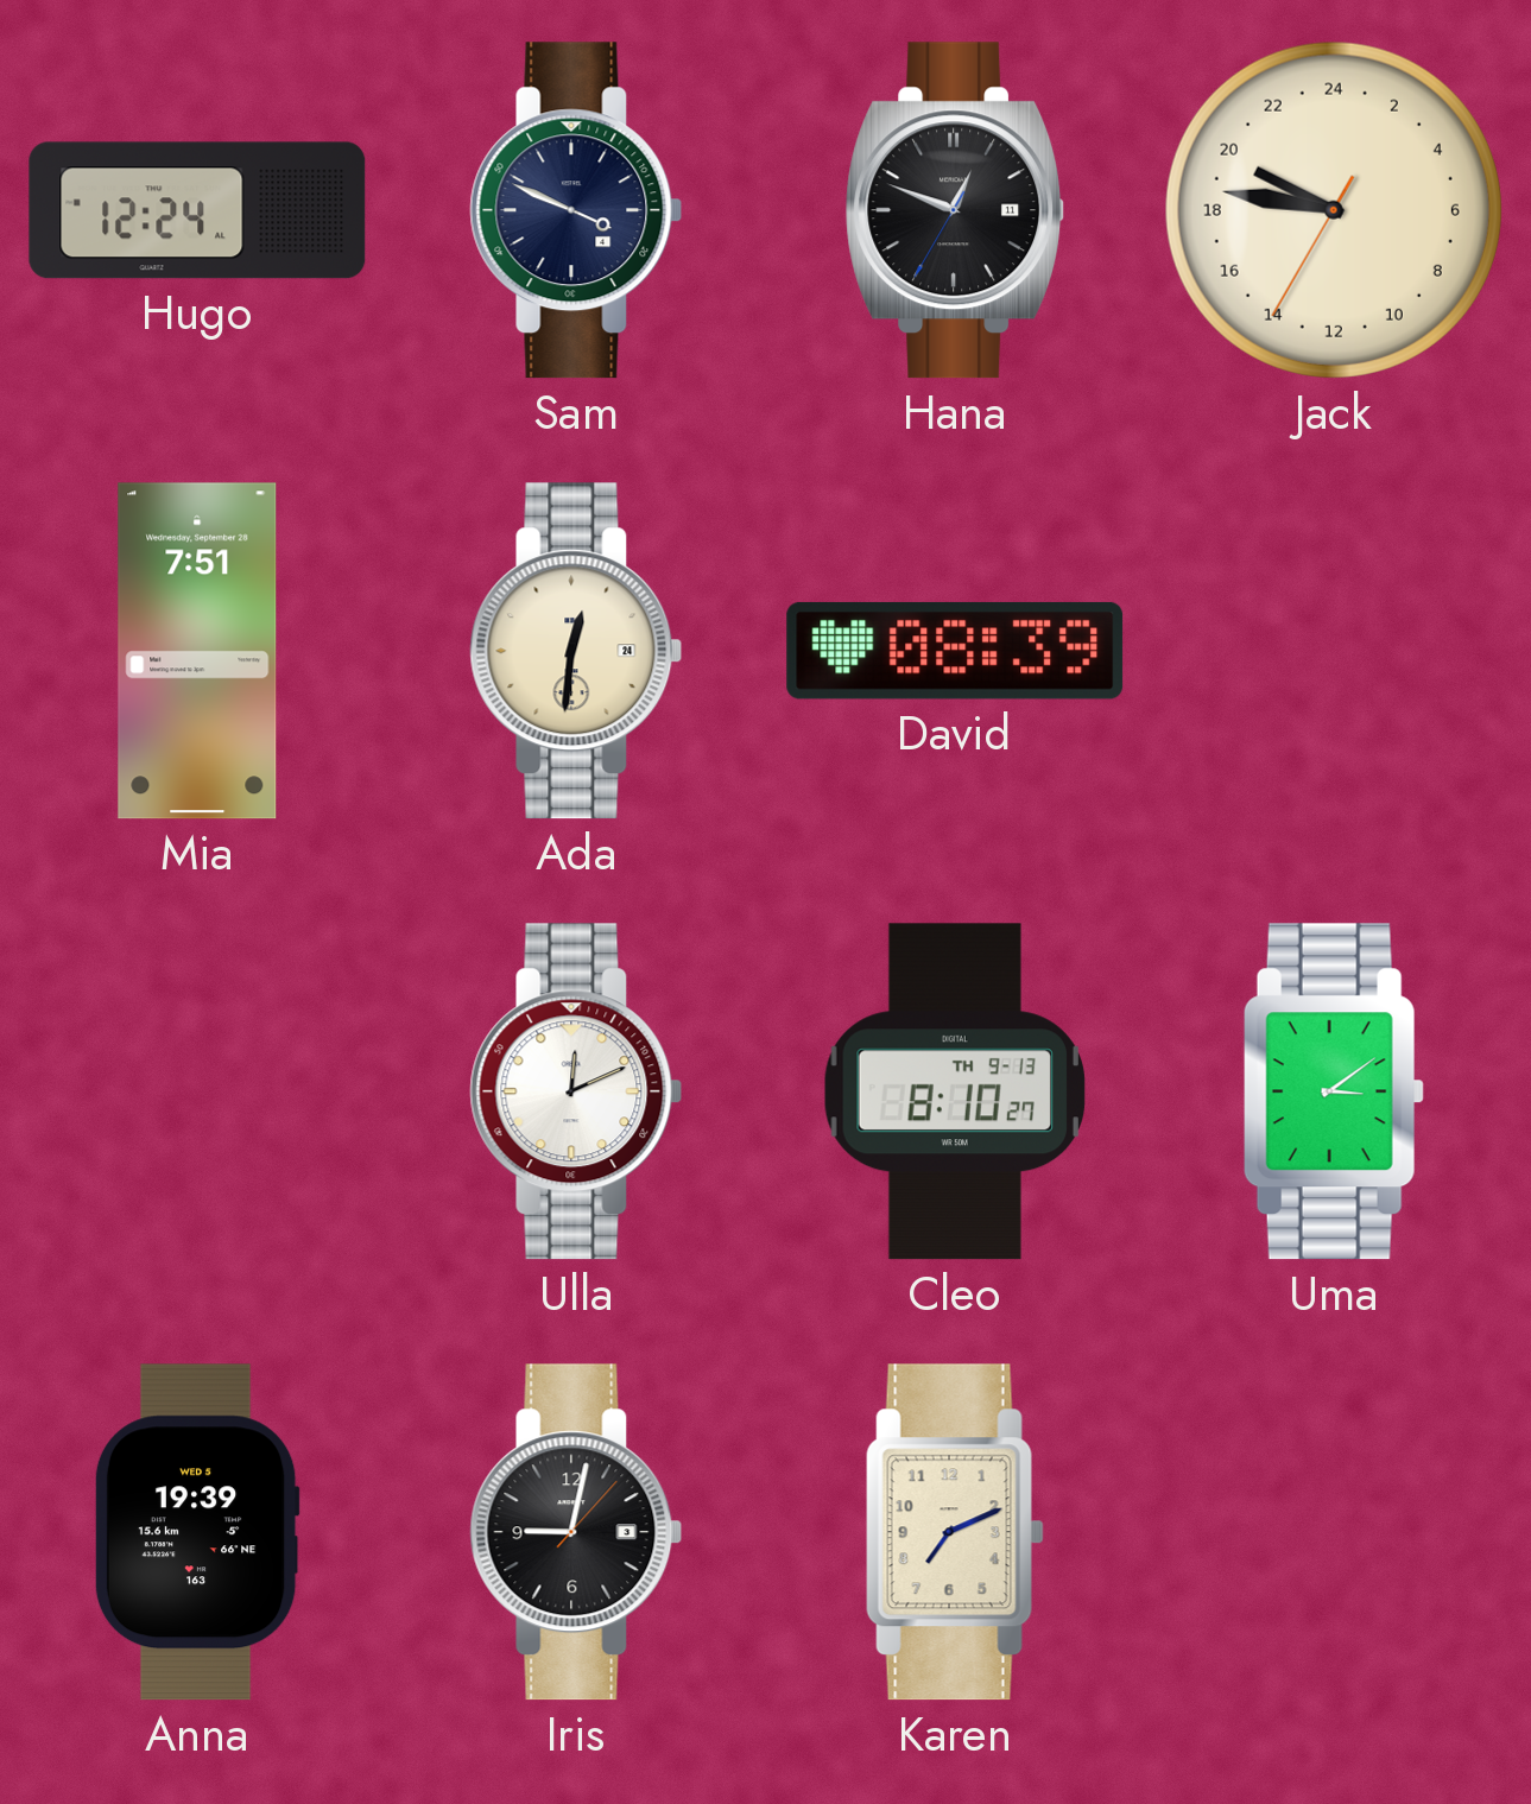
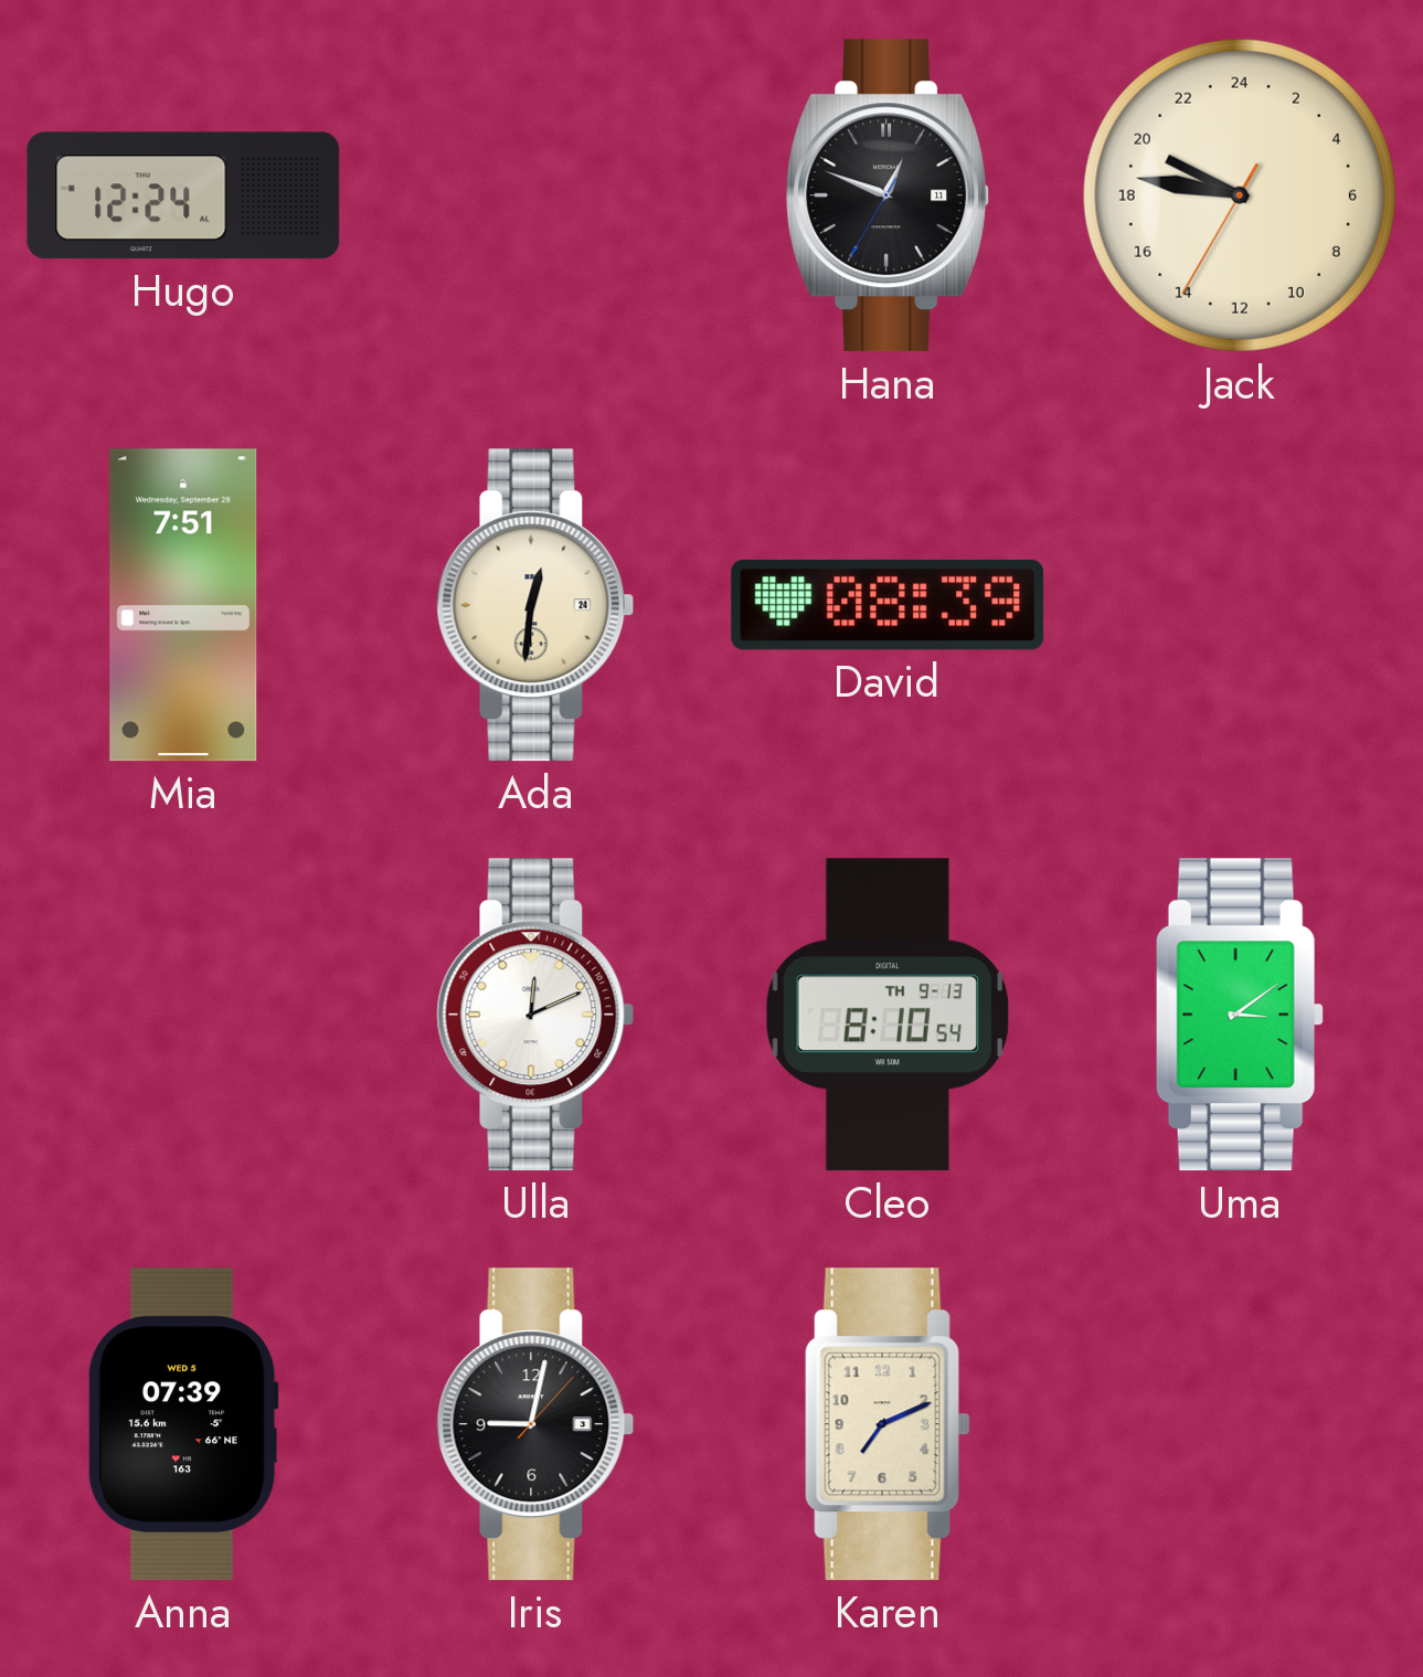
Sam: 3:49 -> none
Cleo: 8:10:27 -> 8:10:54
Anna: 19:39 -> 07:39
